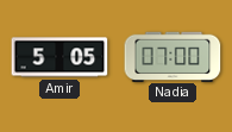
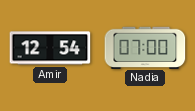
Amir: 5:05 -> 12:54
